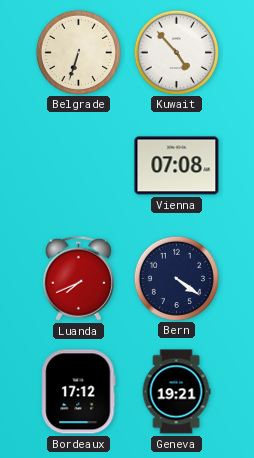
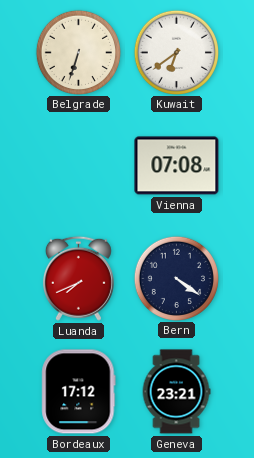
Kuwait: 4:53 -> 6:39
Geneva: 19:21 -> 23:21
